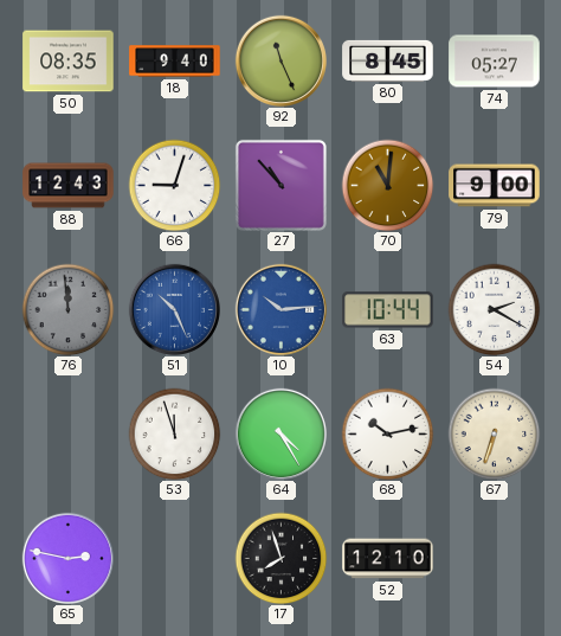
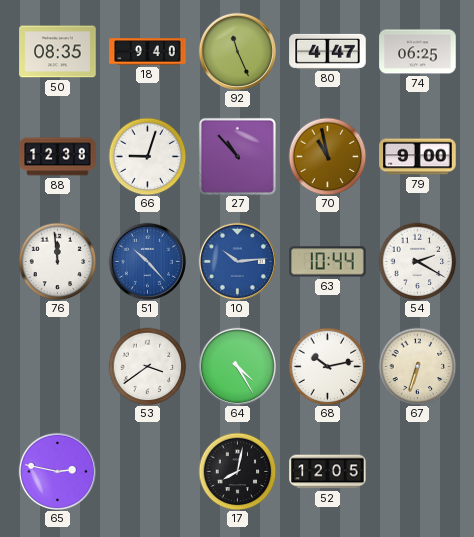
80: 8:45 -> 4:47
74: 05:27 -> 06:25
88: 12:43 -> 12:38
70: 11:01 -> 10:58
76 dial: grey -> white
51: 10:26 -> 10:23
53: 11:57 -> 3:39
17: 7:57 -> 8:02
52: 12:10 -> 12:05
